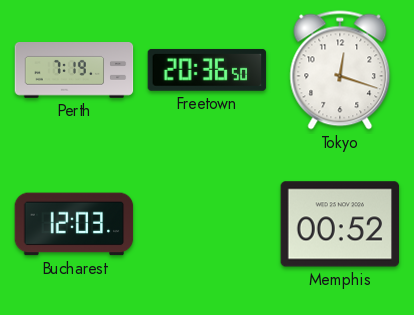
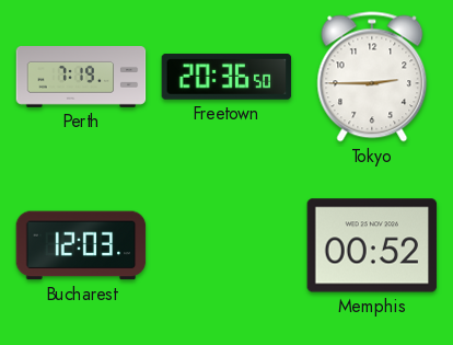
Tokyo: 12:18 -> 2:45
